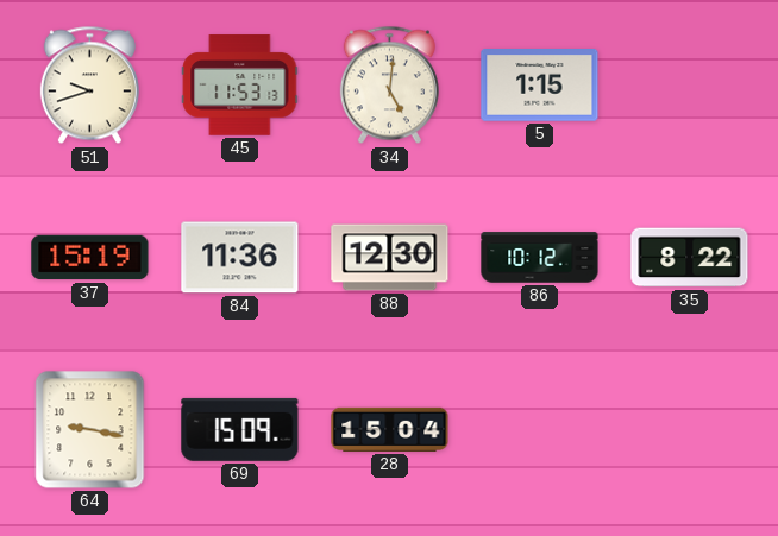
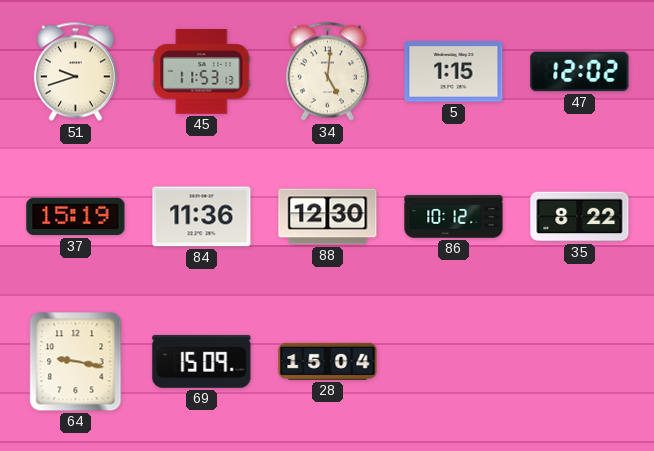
47: none -> 12:02
